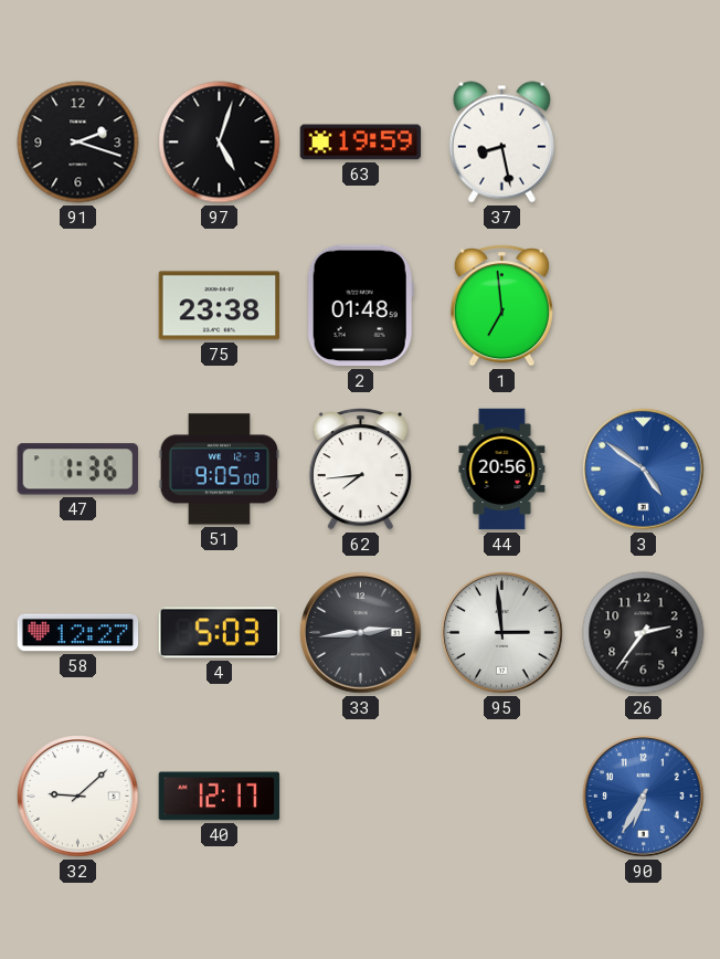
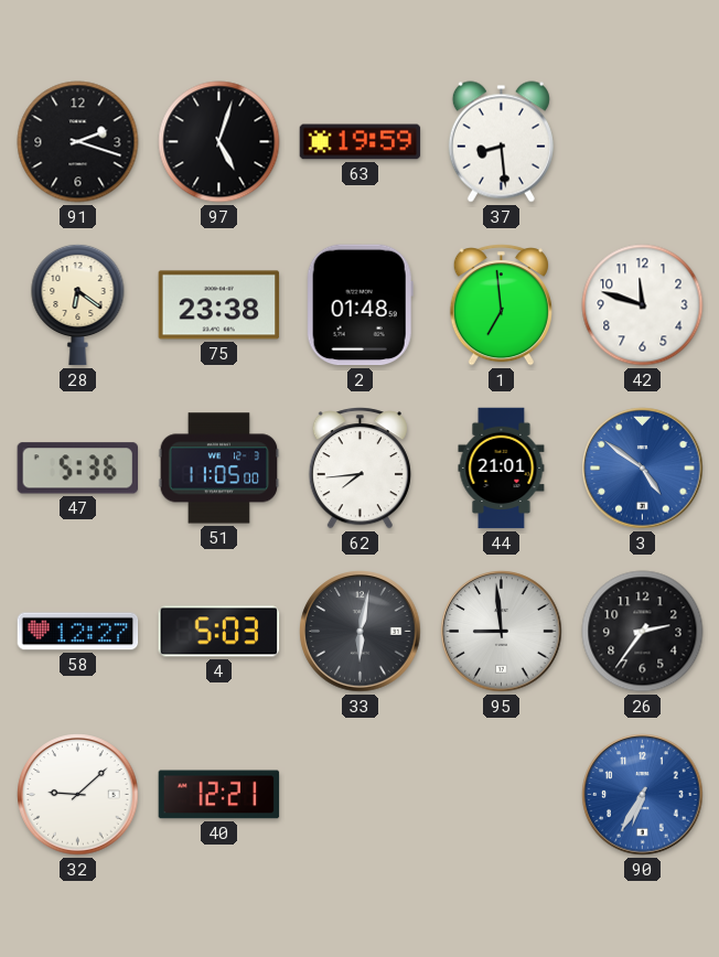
37: 8:28 -> 8:29
28: none -> 6:21
42: none -> 11:48
47: 1:36 -> 5:36
51: 9:05 -> 11:05
44: 20:56 -> 21:01
33: 2:44 -> 6:02
95: 2:59 -> 8:59
40: 12:17 -> 12:21
